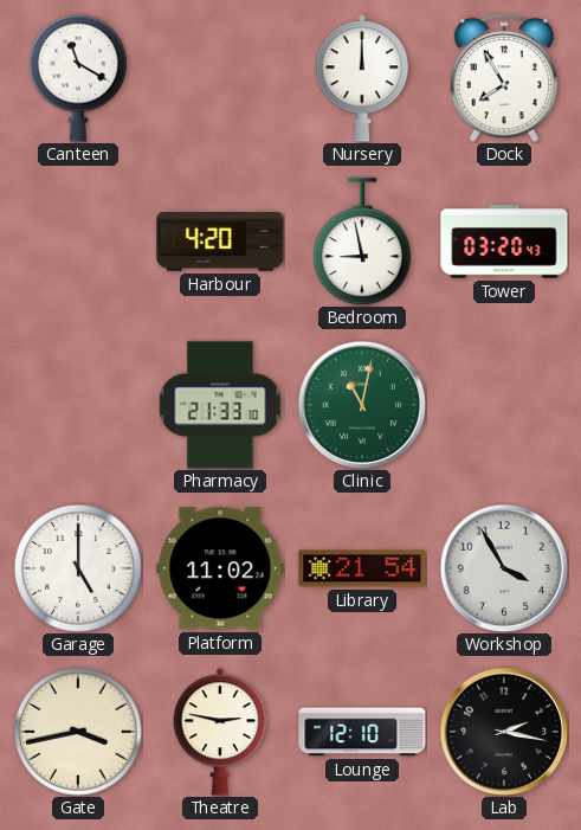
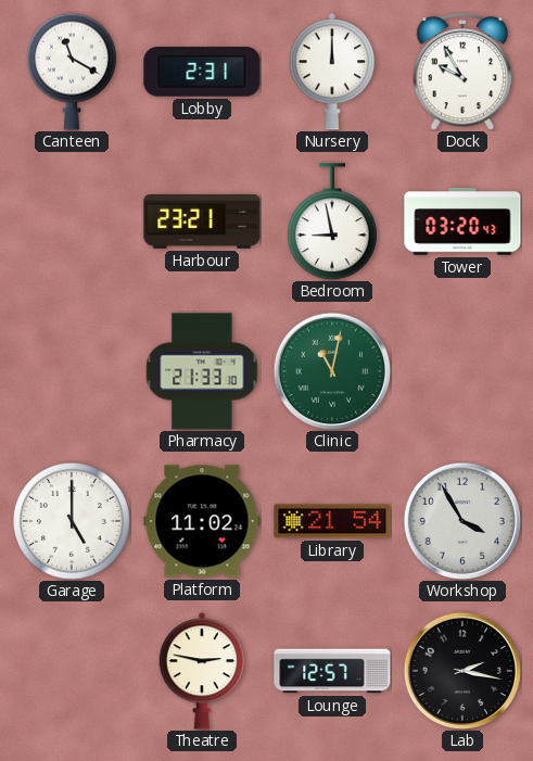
Lobby: none -> 2:31
Dock: 7:55 -> 9:55
Harbour: 4:20 -> 23:21
Gate: 3:43 -> none
Lounge: 12:10 -> 12:57
